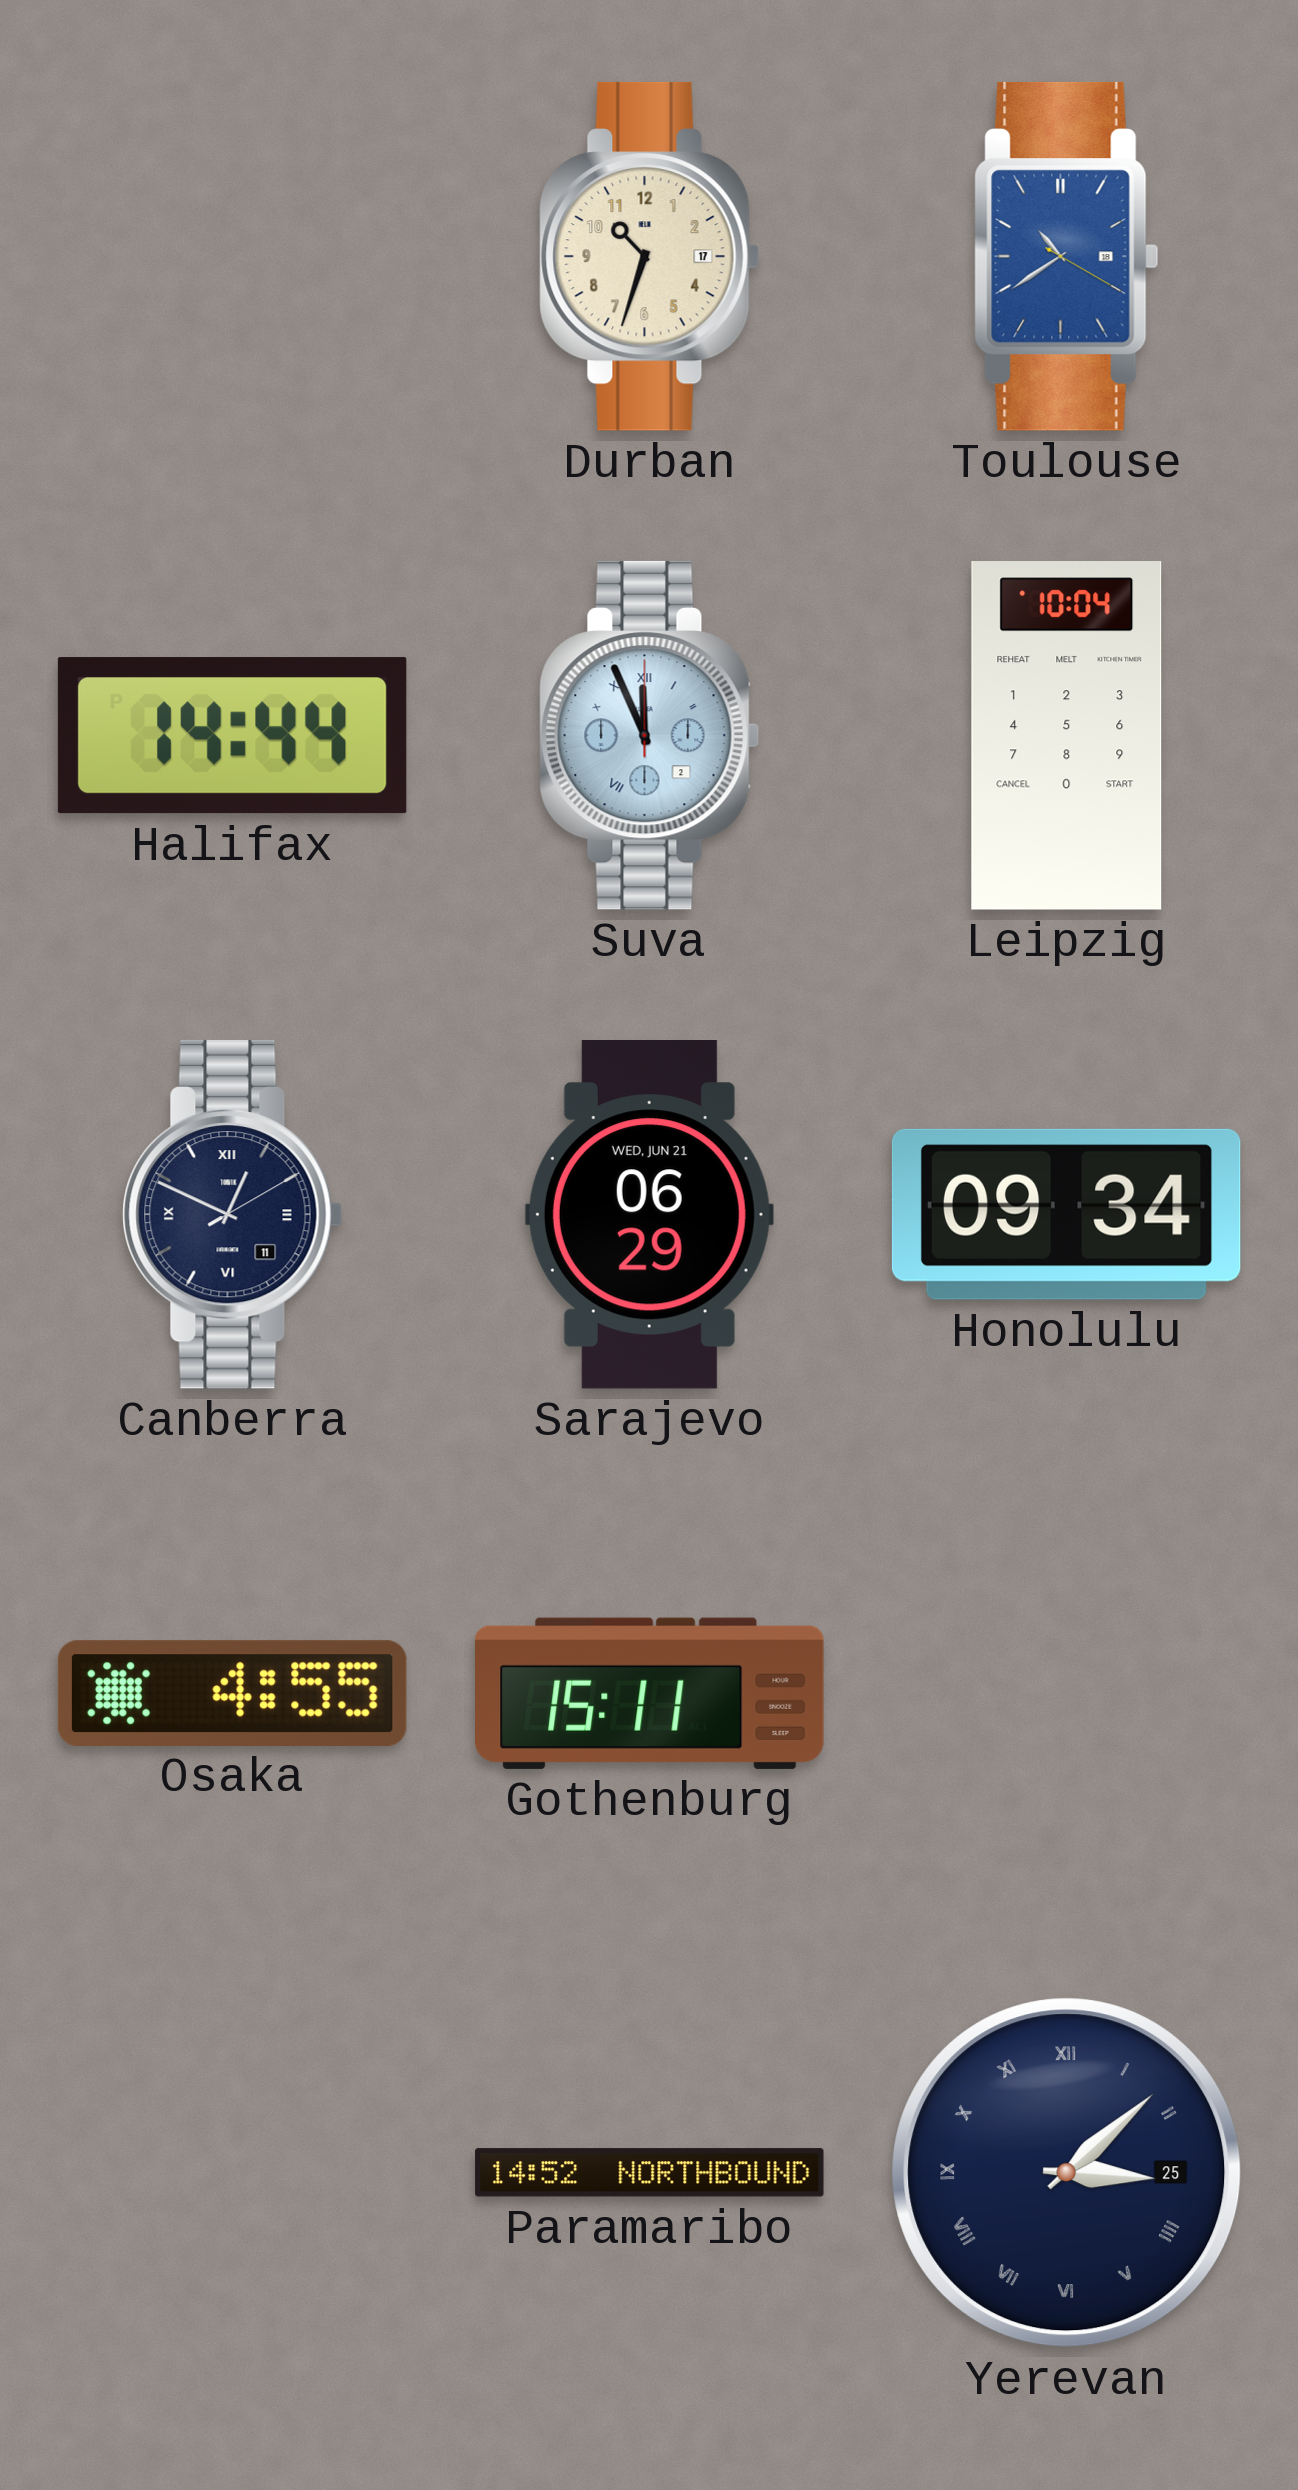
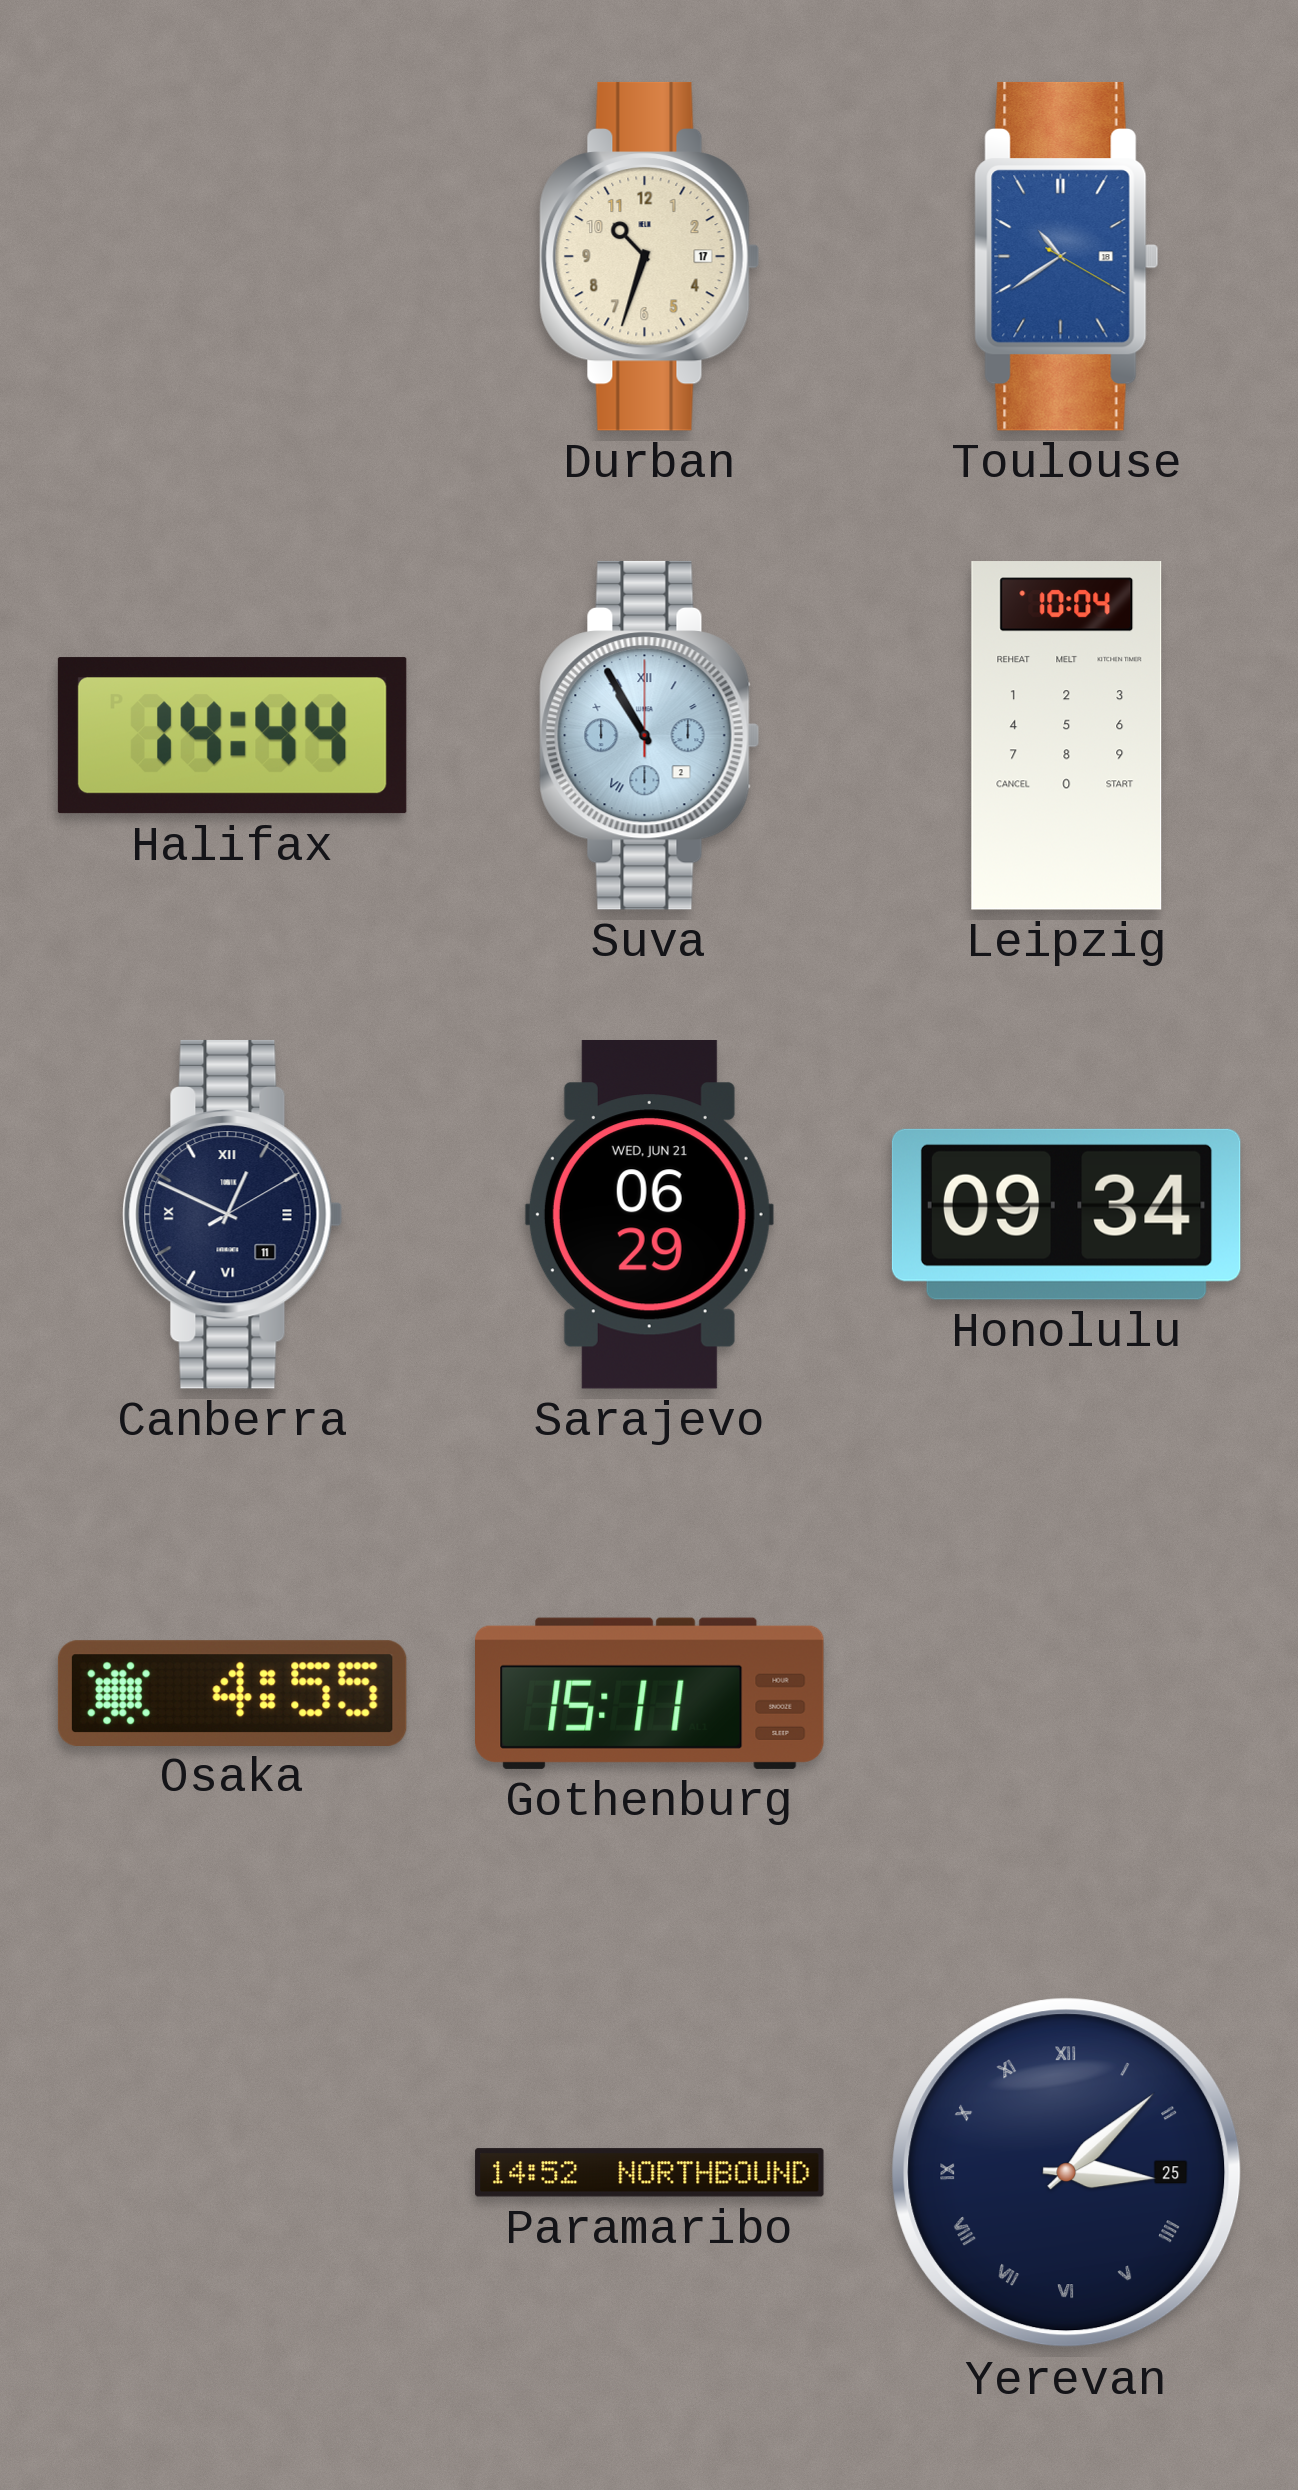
Suva: 11:56 -> 10:55
